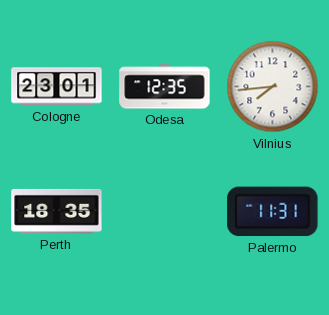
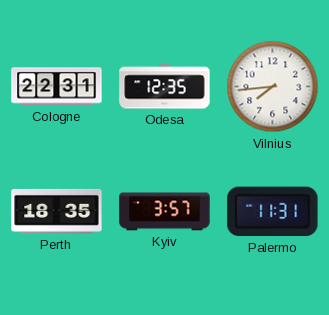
Cologne: 23:01 -> 22:31
Kyiv: none -> 3:57
